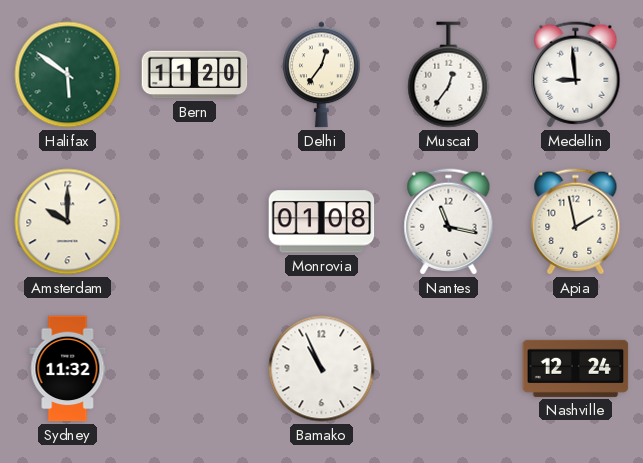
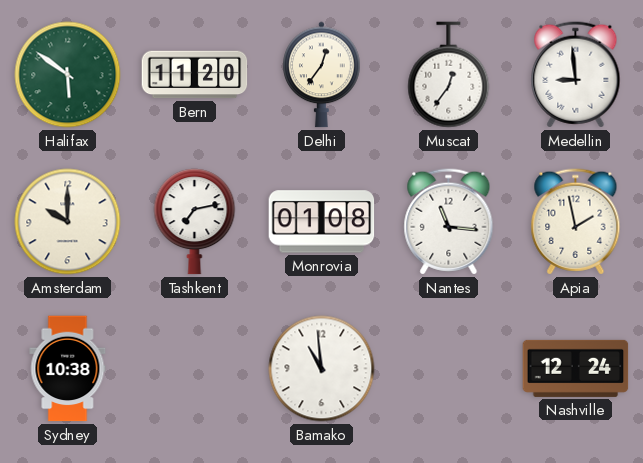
Tashkent: none -> 7:13
Nantes: 11:17 -> 11:16
Sydney: 11:32 -> 10:38
Bamako: 10:56 -> 10:59
